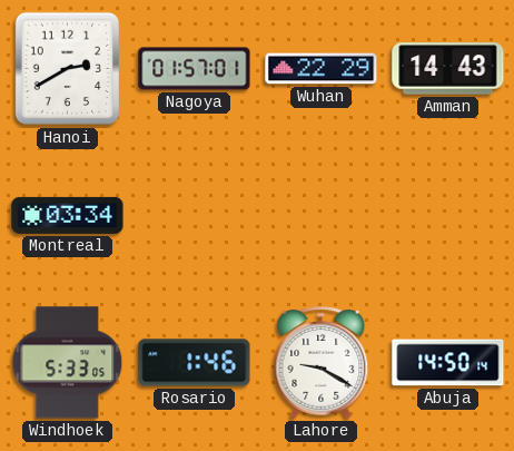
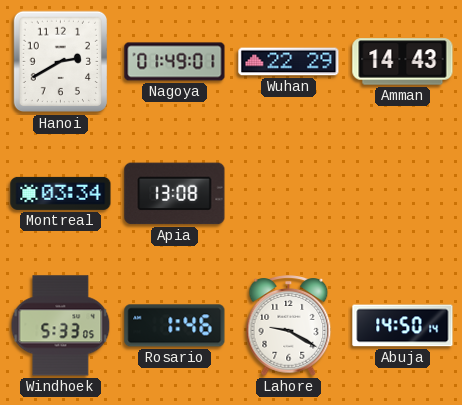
Nagoya: 01:57 -> 01:49
Apia: none -> 13:08
